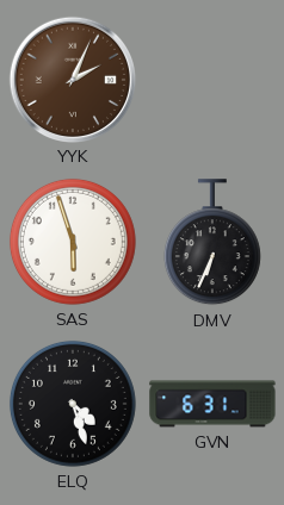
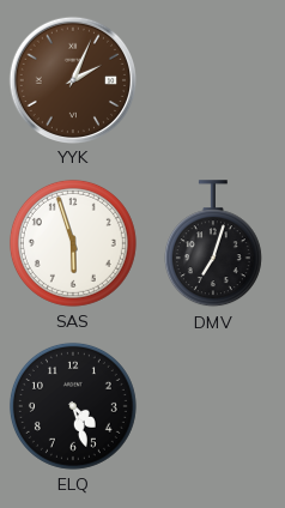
DMV: 6:34 -> 7:03
GVN: 6:31 -> none
